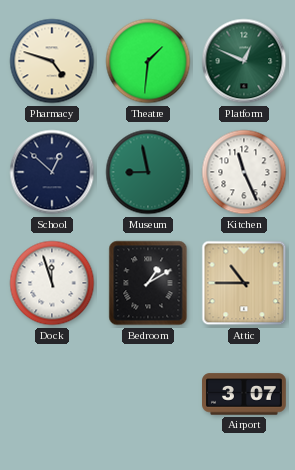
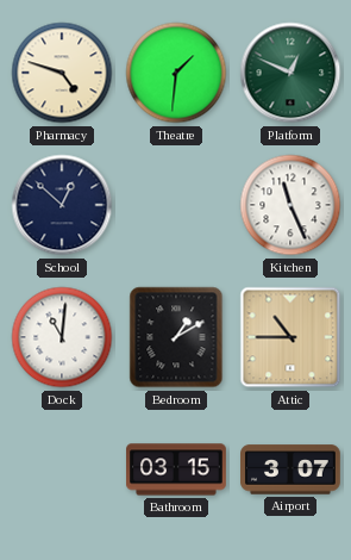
Museum: 8:58 -> none
Dock: 11:57 -> 11:01
Bathroom: none -> 03:15
